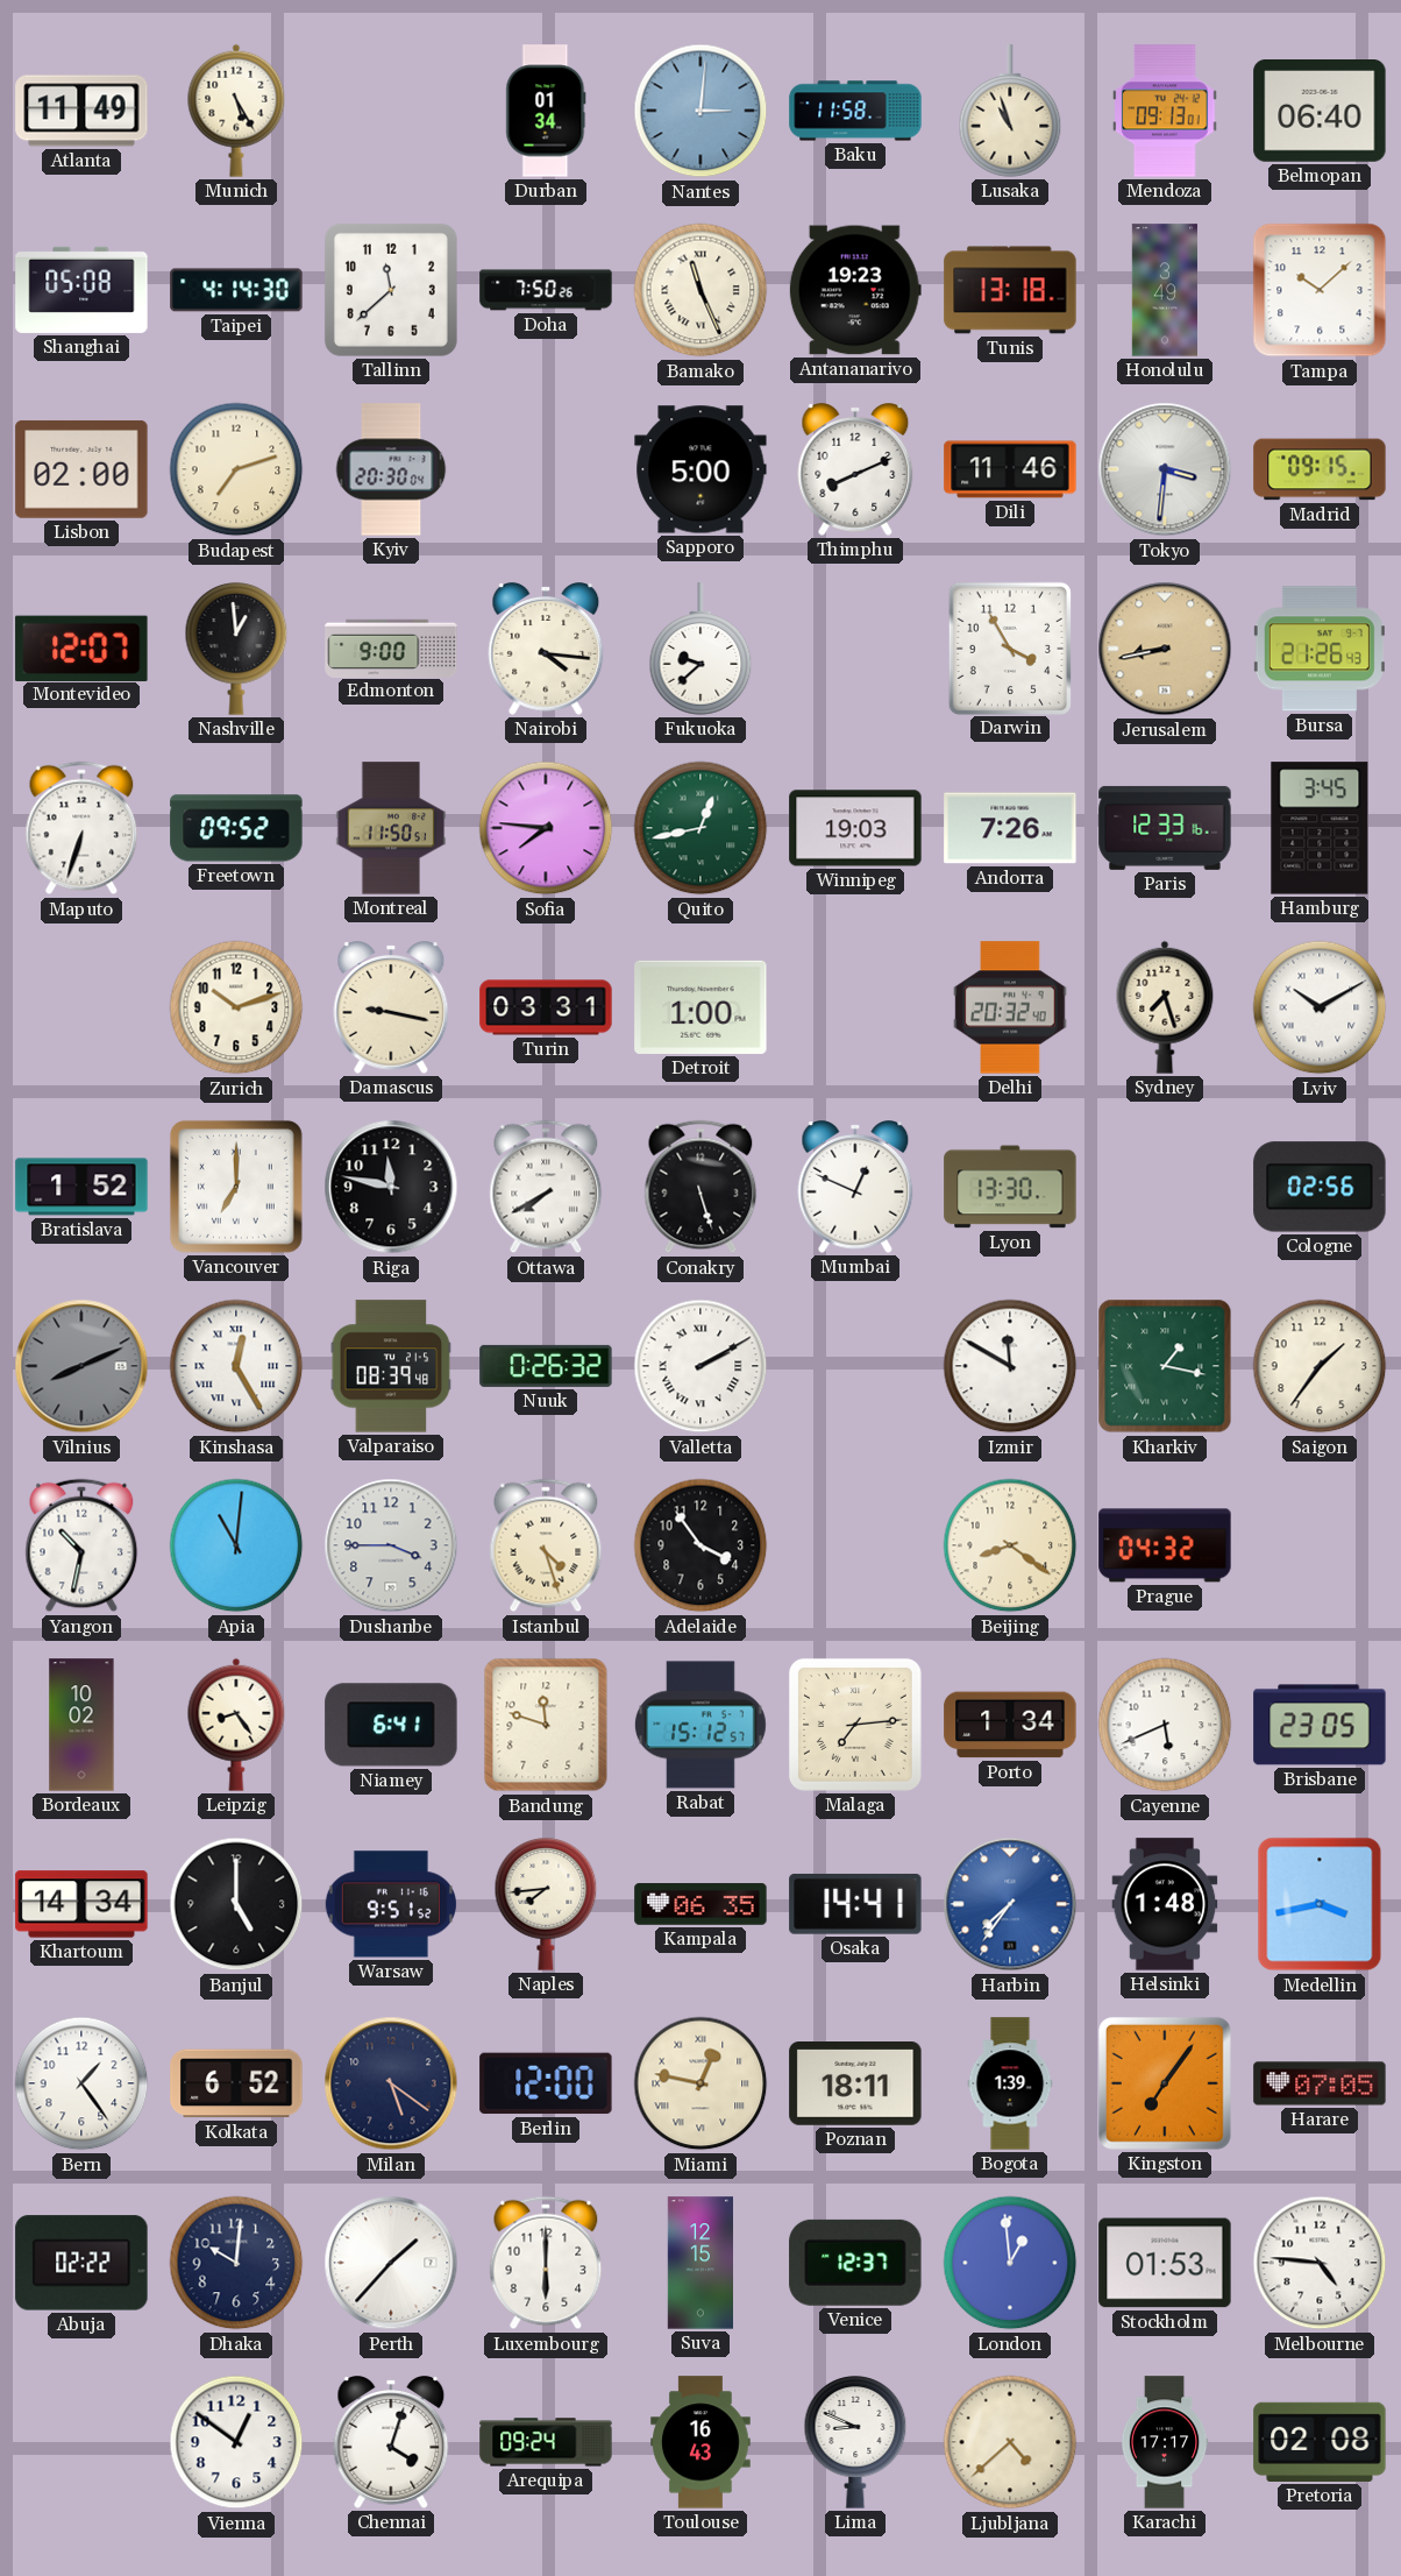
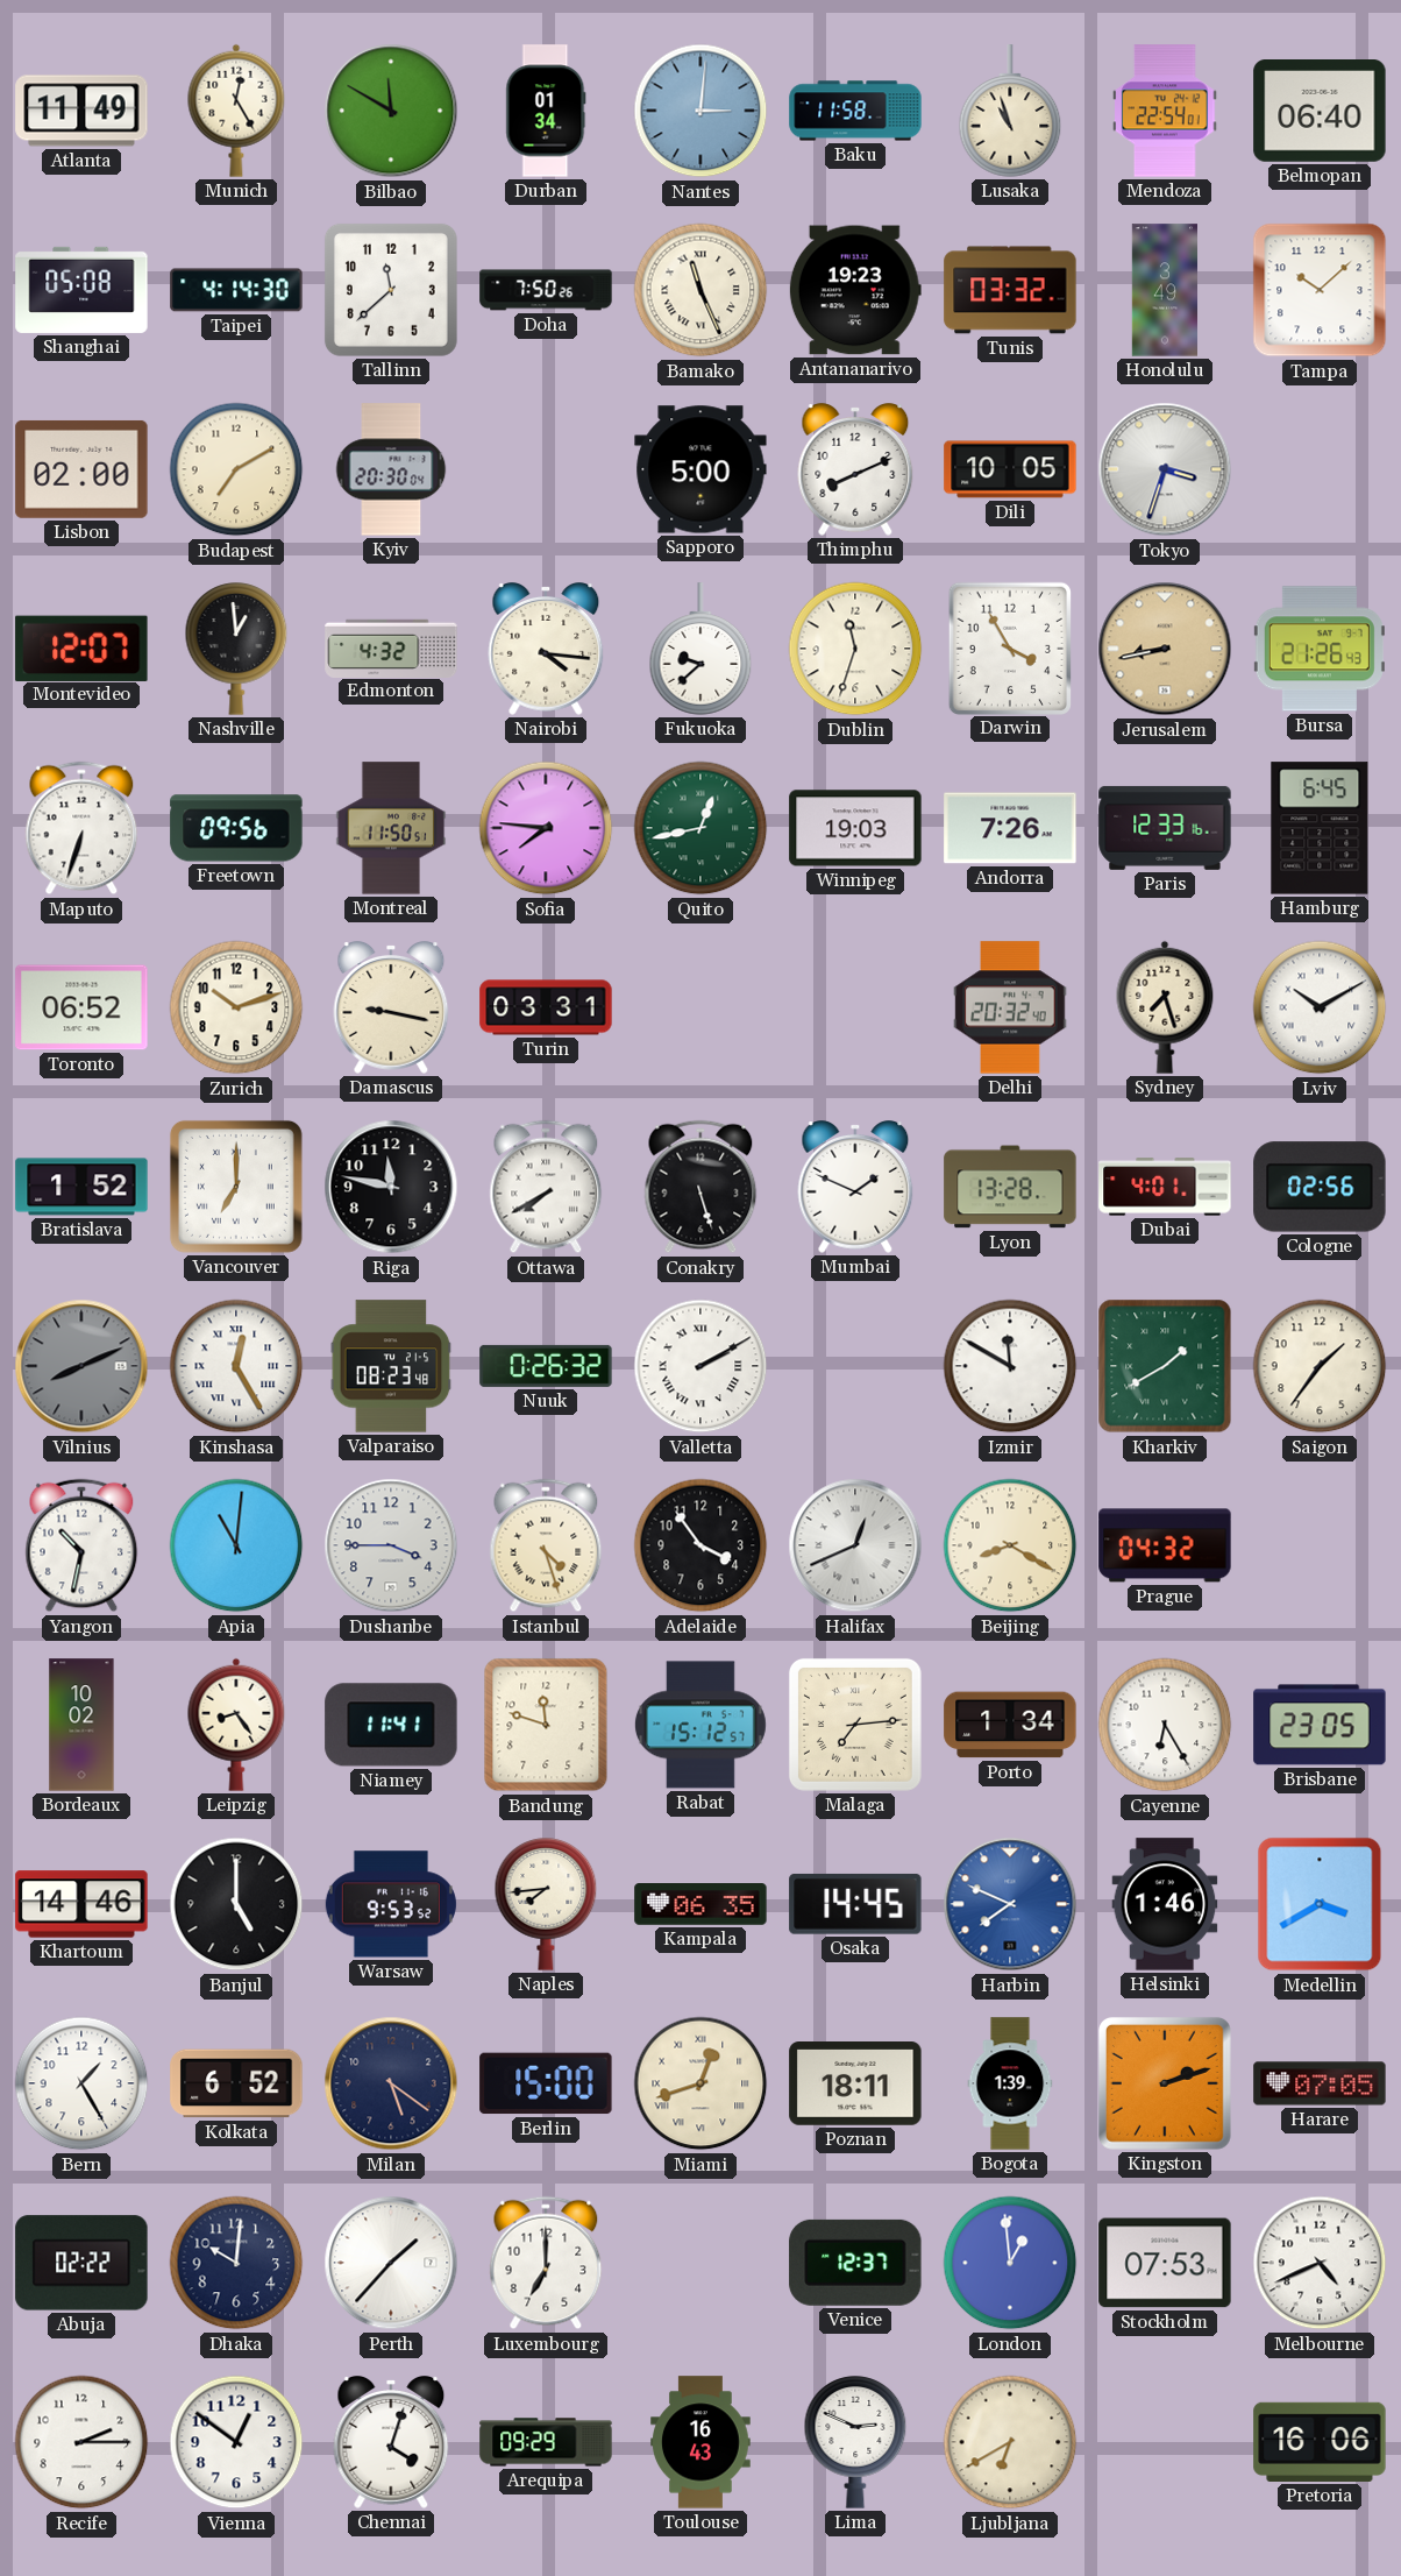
Munich: 5:25 -> 12:25
Bilbao: none -> 11:50
Mendoza: 09:13 -> 22:54
Tunis: 13:18 -> 03:32
Budapest: 7:12 -> 7:10
Dili: 11:46 -> 10:05
Tokyo: 3:31 -> 3:33
Madrid: 09:15 -> none
Edmonton: 9:00 -> 4:32
Dublin: none -> 11:33
Freetown: 09:52 -> 09:56
Hamburg: 3:45 -> 6:45
Toronto: none -> 06:52
Detroit: 1:00 -> none
Mumbai: 12:49 -> 1:49
Lyon: 13:30 -> 13:28
Dubai: none -> 4:01
Valparaiso: 08:39 -> 08:23
Kharkiv: 1:17 -> 1:40
Halifax: none -> 12:41
Beijing: 8:21 -> 8:20
Niamey: 6:41 -> 11:41
Cayenne: 5:41 -> 6:25
Khartoum: 14:34 -> 14:46
Warsaw: 9:51 -> 9:53
Osaka: 14:41 -> 14:45
Harbin: 7:36 -> 7:49
Helsinki: 1:48 -> 1:46
Medellin: 3:43 -> 3:40
Bern: 1:24 -> 1:25
Berlin: 12:00 -> 15:00
Miami: 12:47 -> 12:42
Kingston: 7:06 -> 2:12
Luxembourg: 6:00 -> 7:00
Suva: 12:15 -> none
Stockholm: 01:53 -> 07:53
Melbourne: 4:46 -> 4:41
Recife: none -> 2:15
Arequipa: 09:24 -> 09:29
Lima: 8:49 -> 2:49
Ljubljana: 4:38 -> 6:40
Karachi: 17:17 -> none
Pretoria: 02:08 -> 16:06
